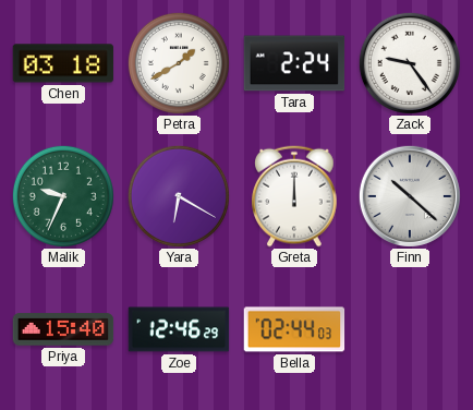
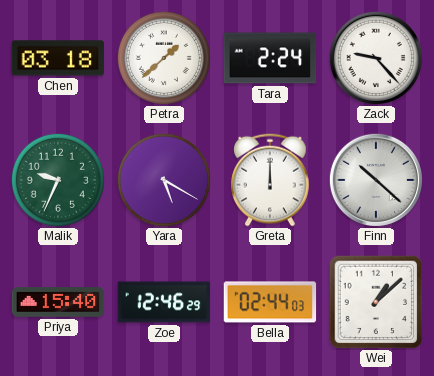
Petra: 1:40 -> 1:38
Zack: 9:24 -> 9:23
Yara: 6:20 -> 5:20
Wei: none -> 1:08
